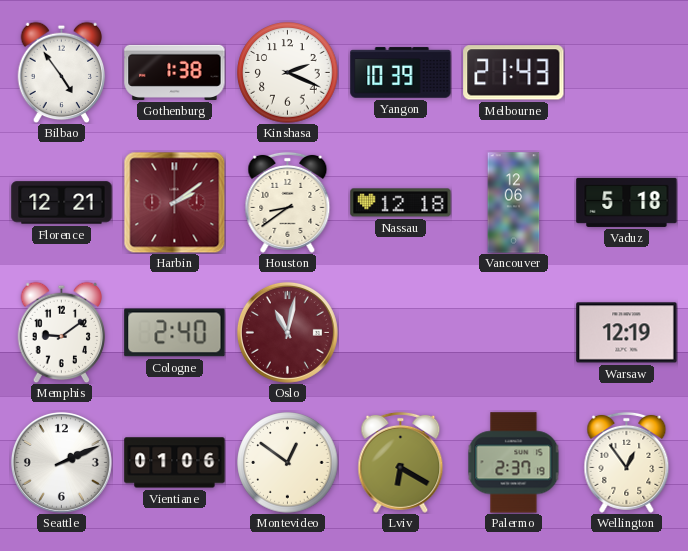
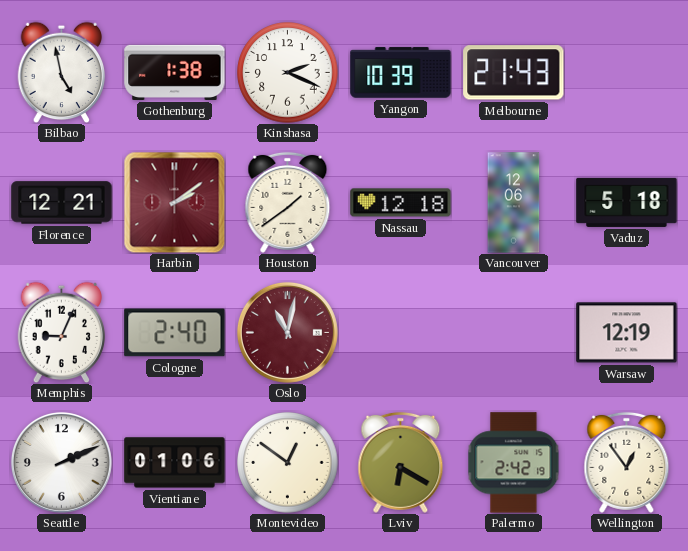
Bilbao: 4:54 -> 4:58
Houston: 8:39 -> 1:39
Memphis: 9:09 -> 9:04
Palermo: 2:37 -> 2:42
